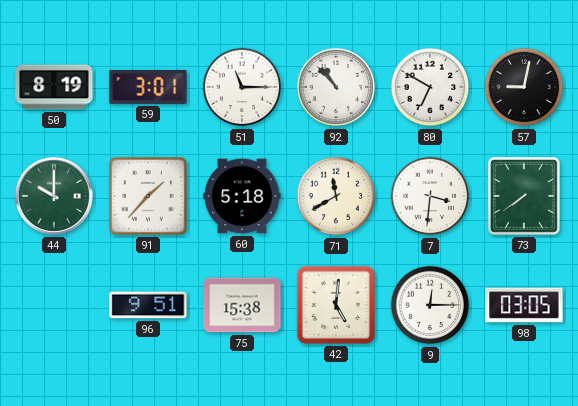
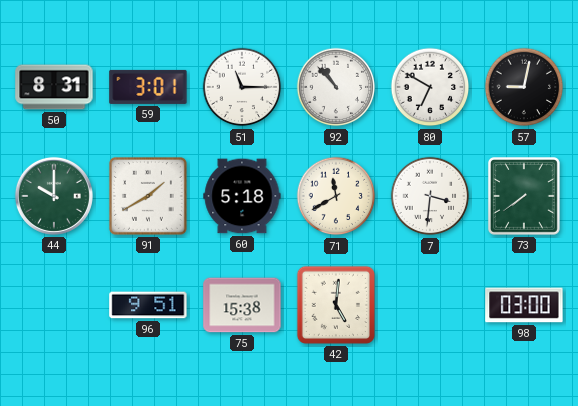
50: 8:19 -> 8:31
91: 1:37 -> 1:40
9: 12:15 -> none
98: 03:05 -> 03:00
